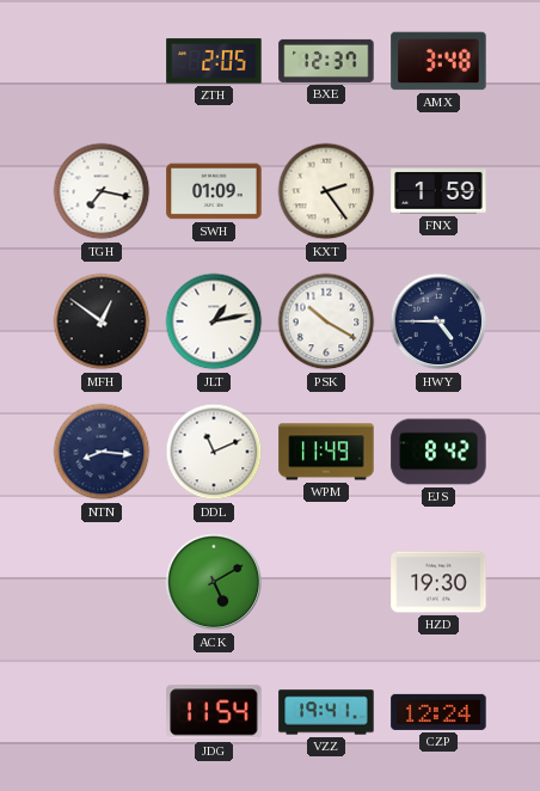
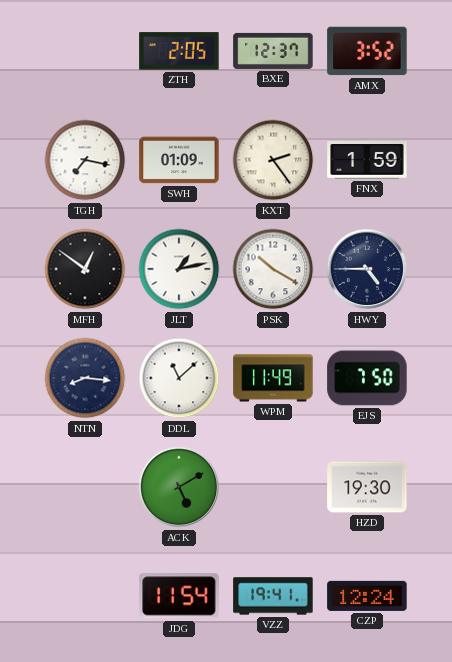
AMX: 3:48 -> 3:52
DDL: 11:11 -> 11:08
EJS: 8:42 -> 7:50
